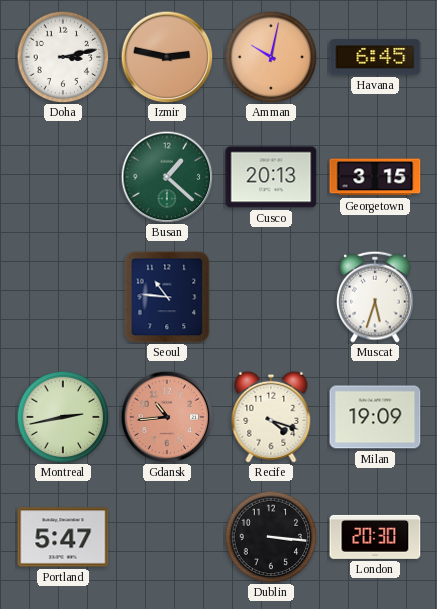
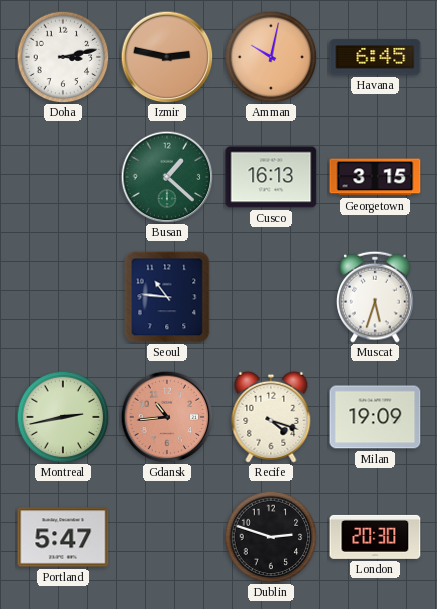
Cusco: 20:13 -> 16:13
Dublin: 3:16 -> 2:48
